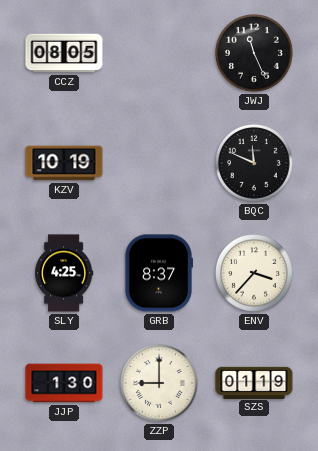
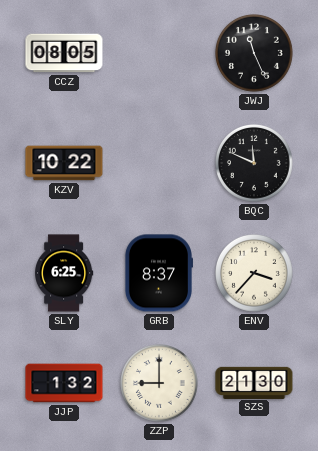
KZV: 10:19 -> 10:22
SLY: 4:25 -> 6:25
JJP: 1:30 -> 1:32
SZS: 01:19 -> 21:30
